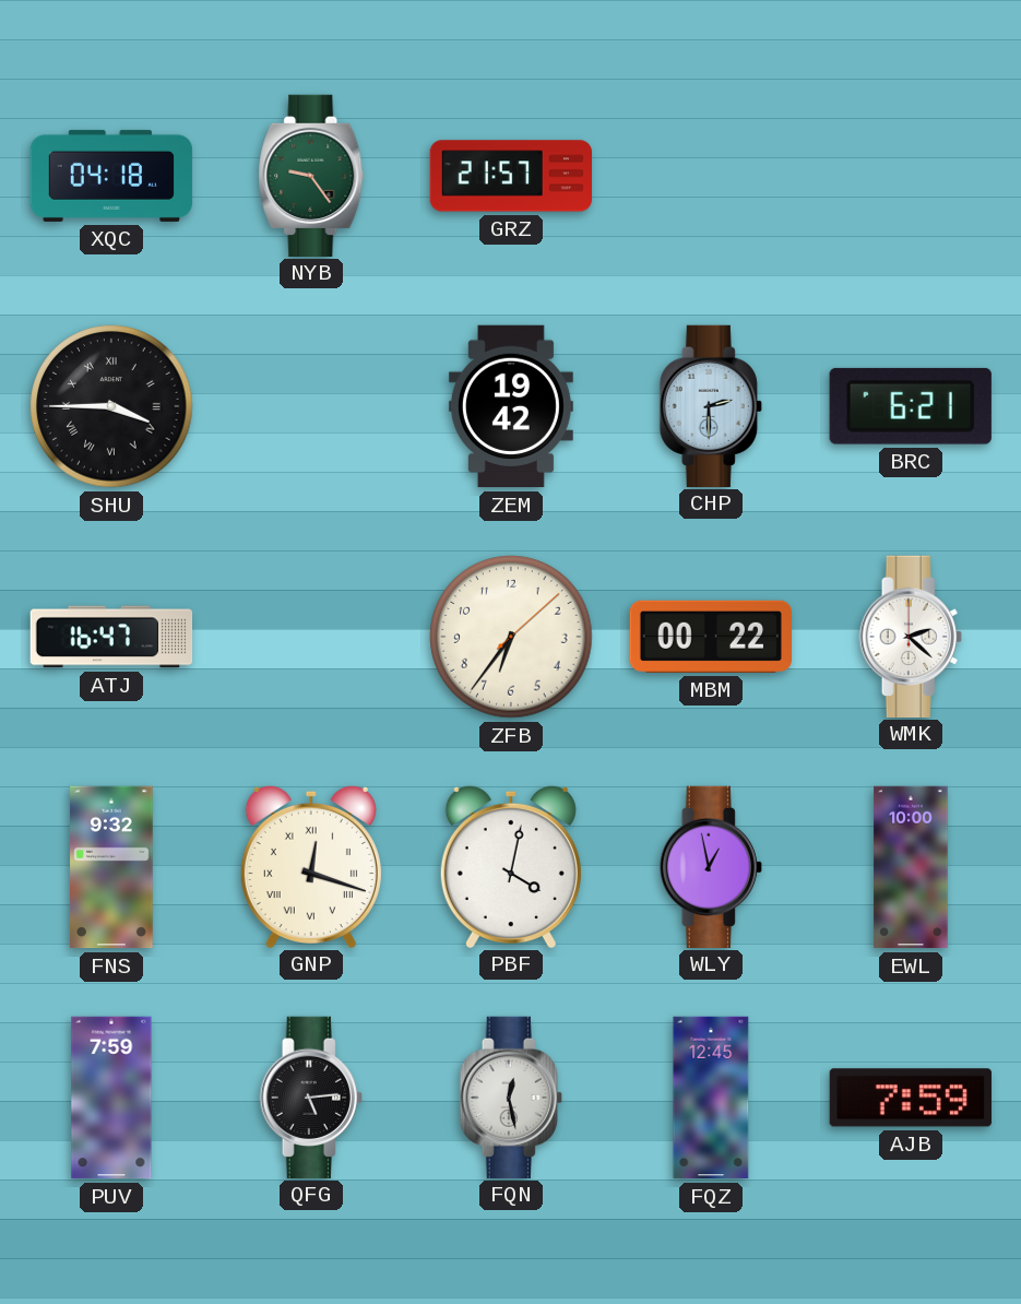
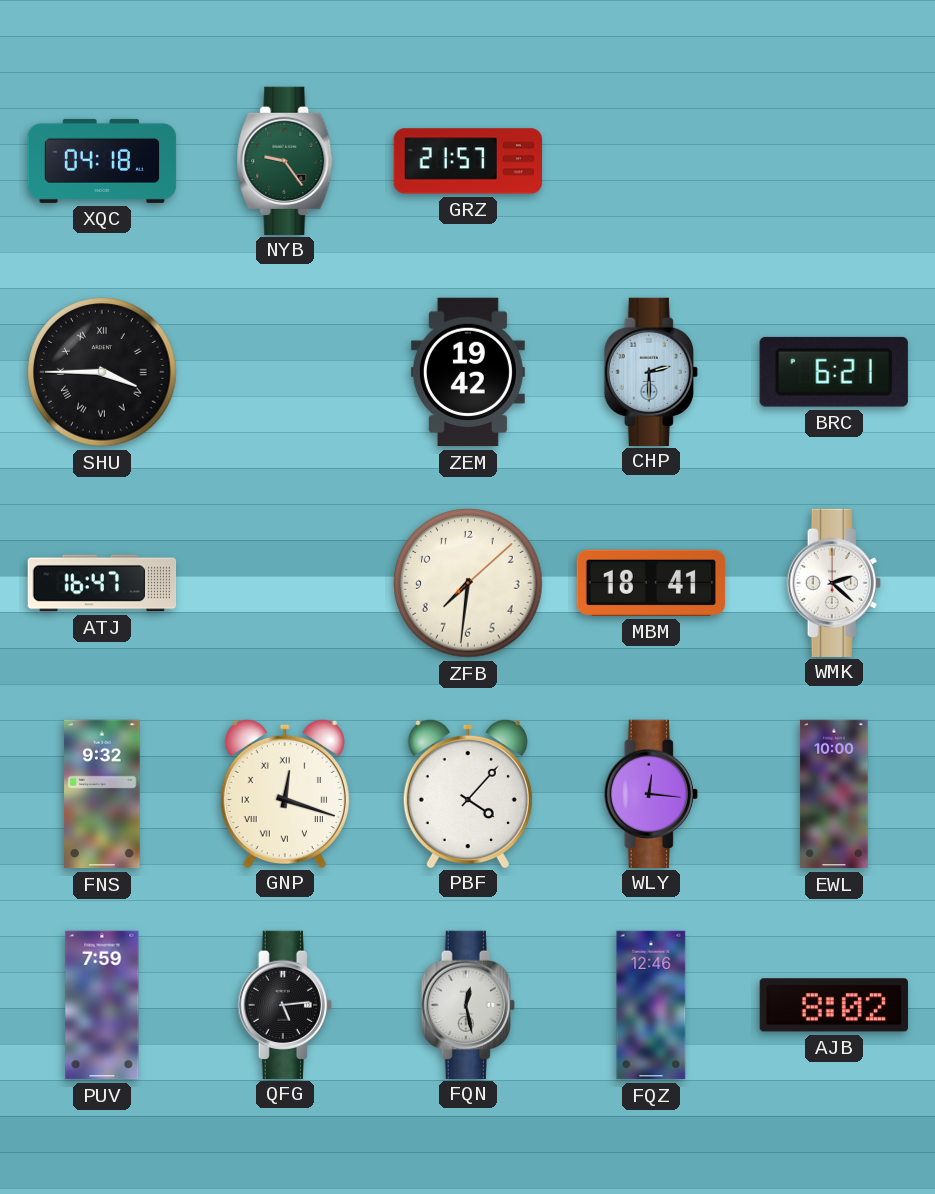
ZFB: 6:36 -> 7:31
MBM: 00:22 -> 18:41
PBF: 4:02 -> 4:07
WLY: 12:58 -> 12:16
FQZ: 12:45 -> 12:46
AJB: 7:59 -> 8:02
